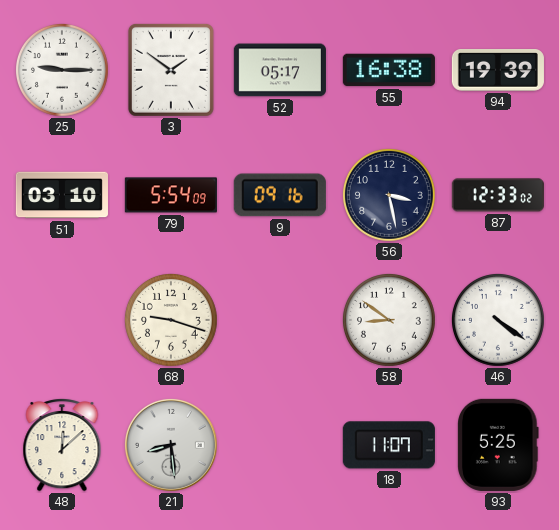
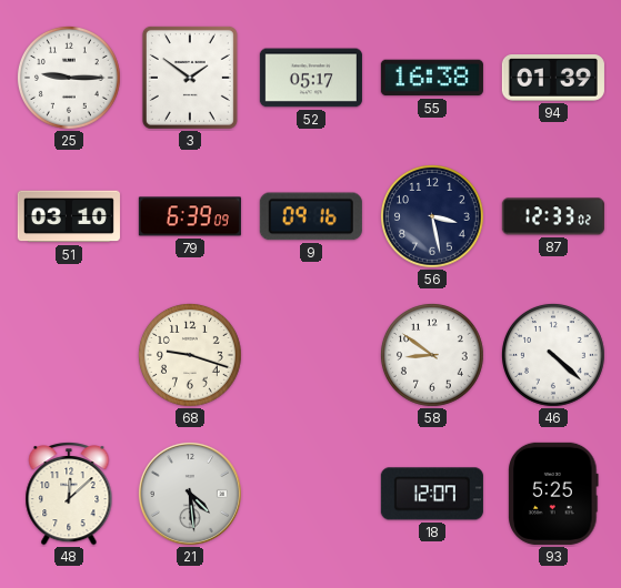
94: 19:39 -> 01:39
79: 5:54 -> 6:39
46: 4:21 -> 4:22
21: 8:29 -> 4:29
18: 11:07 -> 12:07
